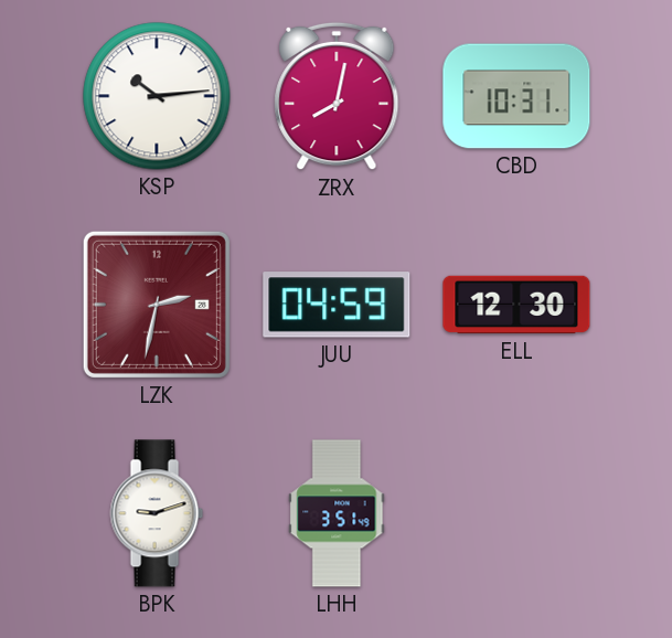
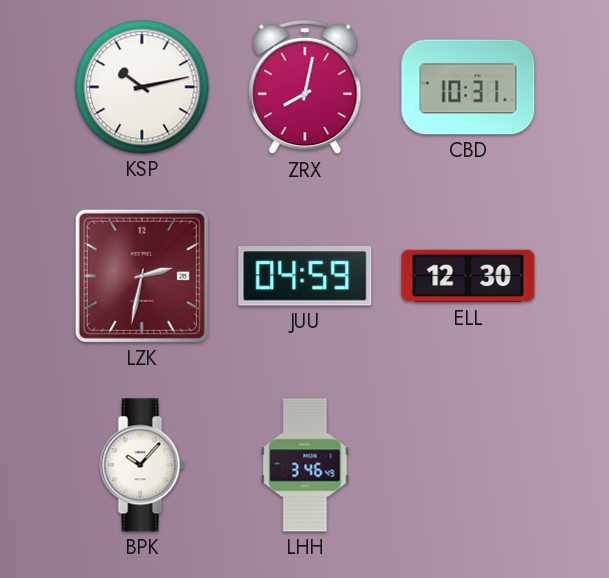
KSP: 10:14 -> 10:13
BPK: 9:12 -> 10:07
LHH: 3:51 -> 3:46
